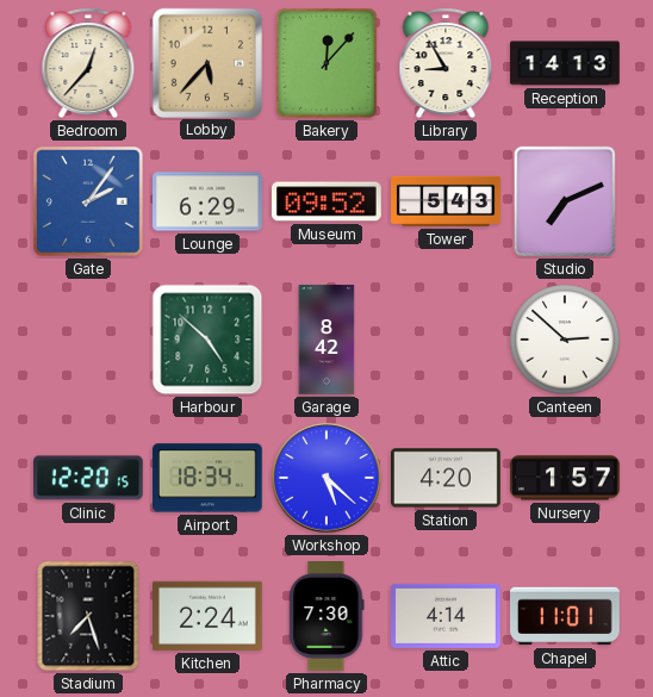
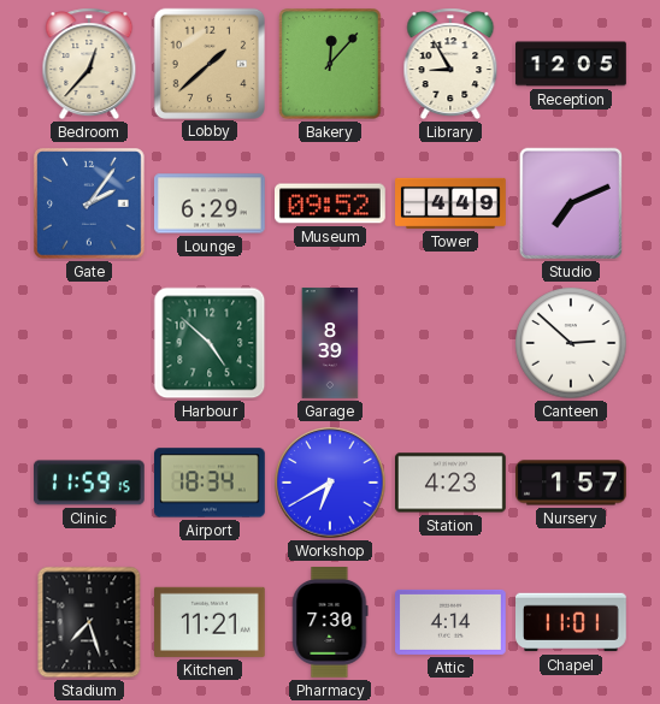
Lobby: 5:37 -> 1:38
Reception: 14:13 -> 12:05
Tower: 5:43 -> 4:49
Garage: 8:42 -> 8:39
Clinic: 12:20 -> 11:59
Workshop: 5:22 -> 6:40
Station: 4:20 -> 4:23
Kitchen: 2:24 -> 11:21
